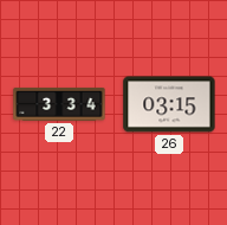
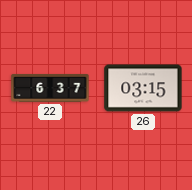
22: 3:34 -> 6:37
